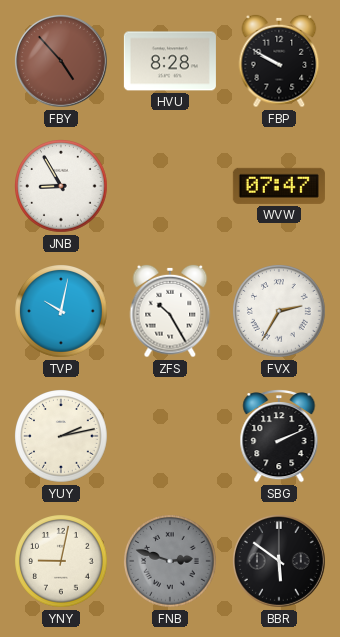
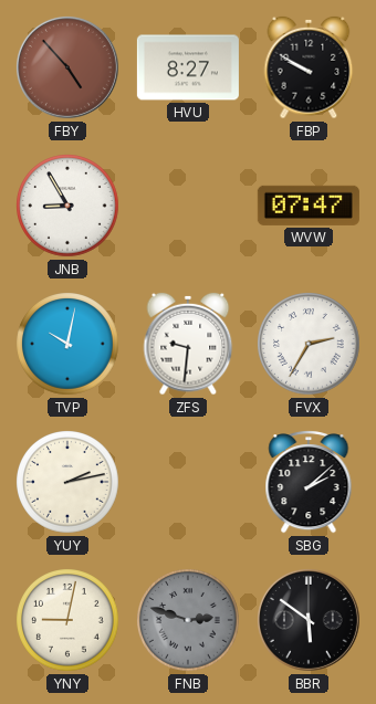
HVU: 8:28 -> 8:27
ZFS: 10:25 -> 9:31
SBG: 2:11 -> 2:08
